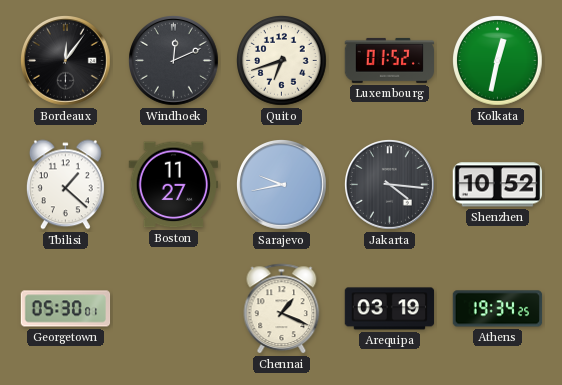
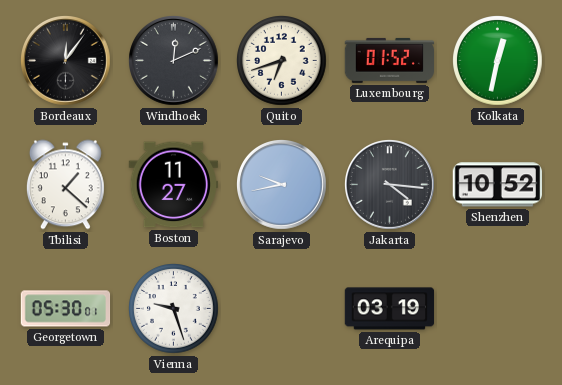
Vienna: none -> 9:27
Chennai: 1:19 -> none
Athens: 19:34 -> none
